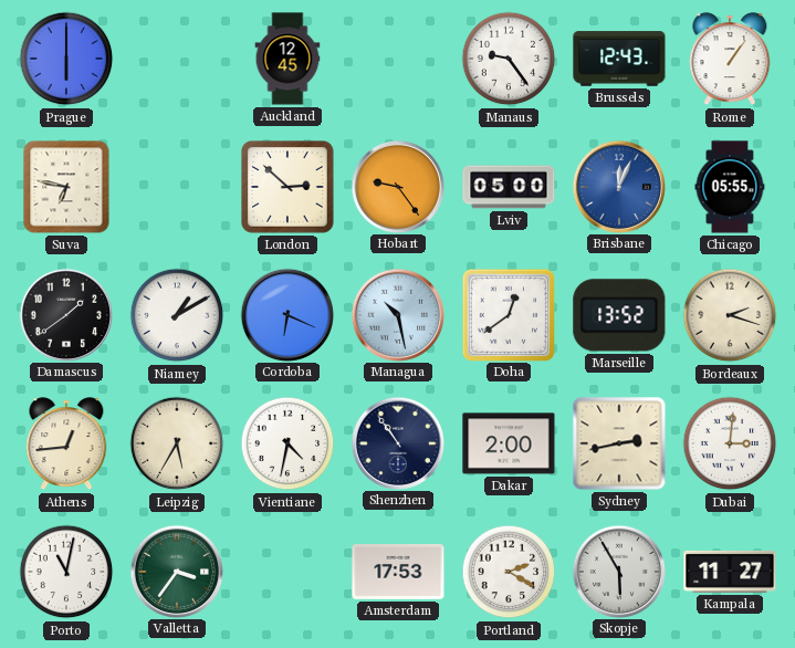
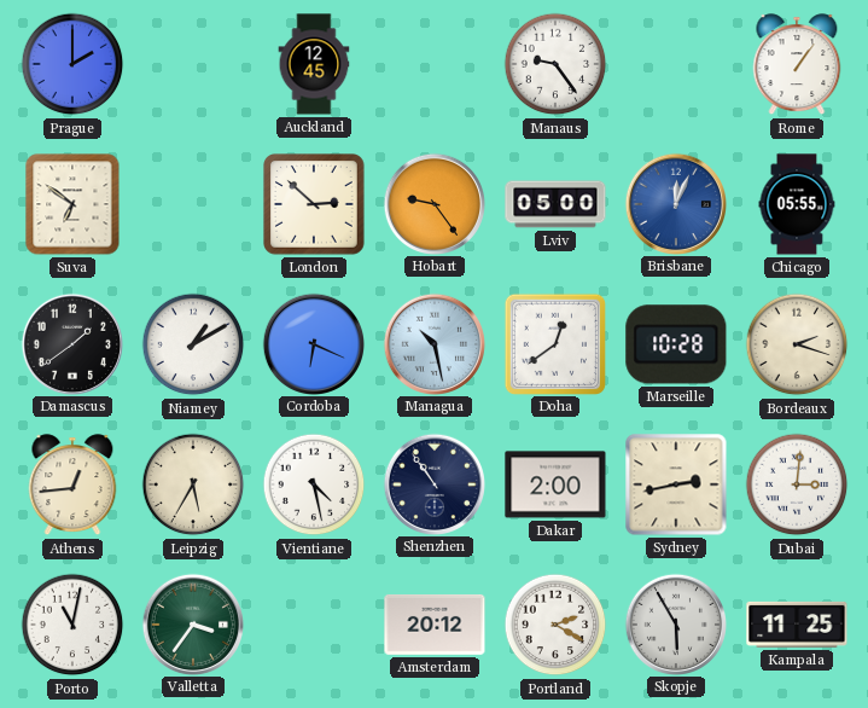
Prague: 6:00 -> 2:00
Brussels: 12:43 -> none
Suva: 6:47 -> 6:51
Marseille: 13:52 -> 10:28
Vientiane: 4:32 -> 4:28
Amsterdam: 17:53 -> 20:12
Kampala: 11:27 -> 11:25
